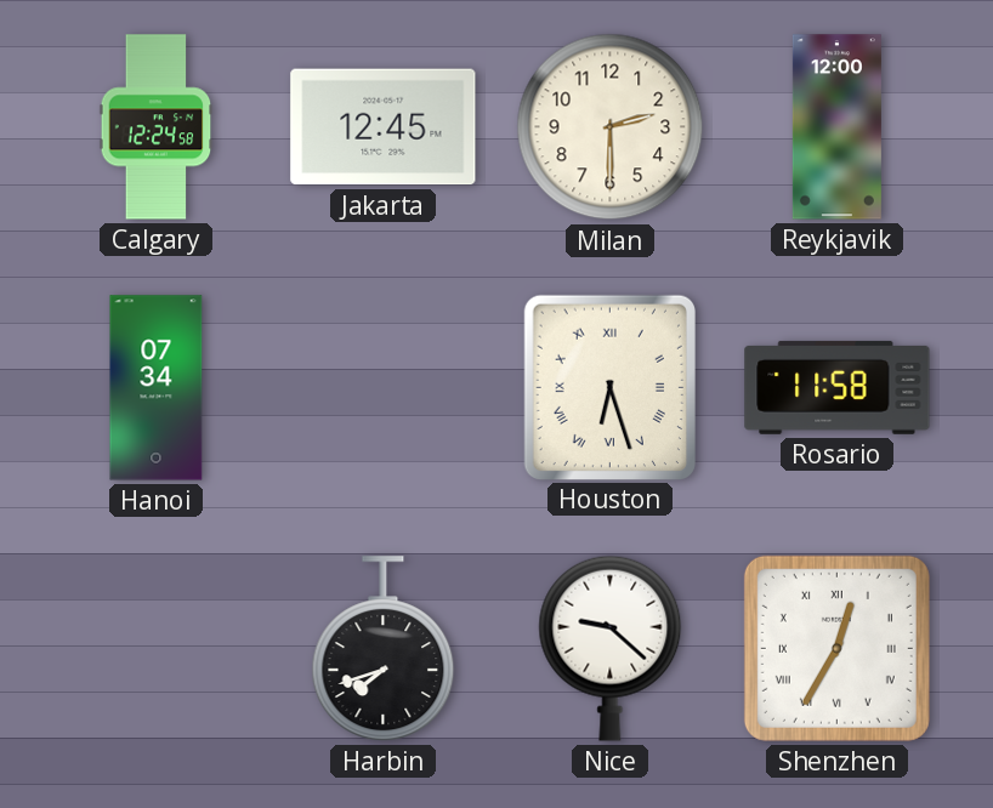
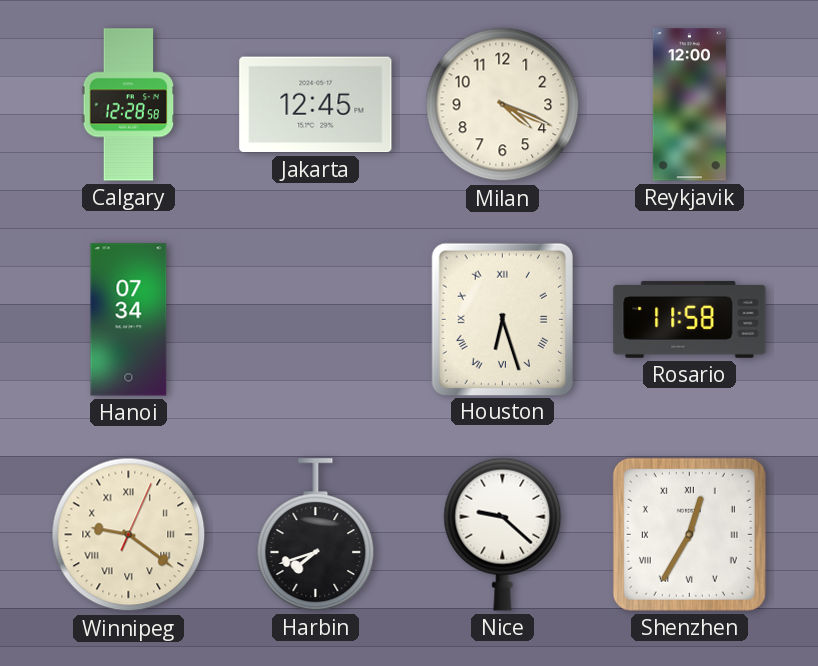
Calgary: 12:24 -> 12:28
Milan: 2:30 -> 4:19
Winnipeg: none -> 9:21
